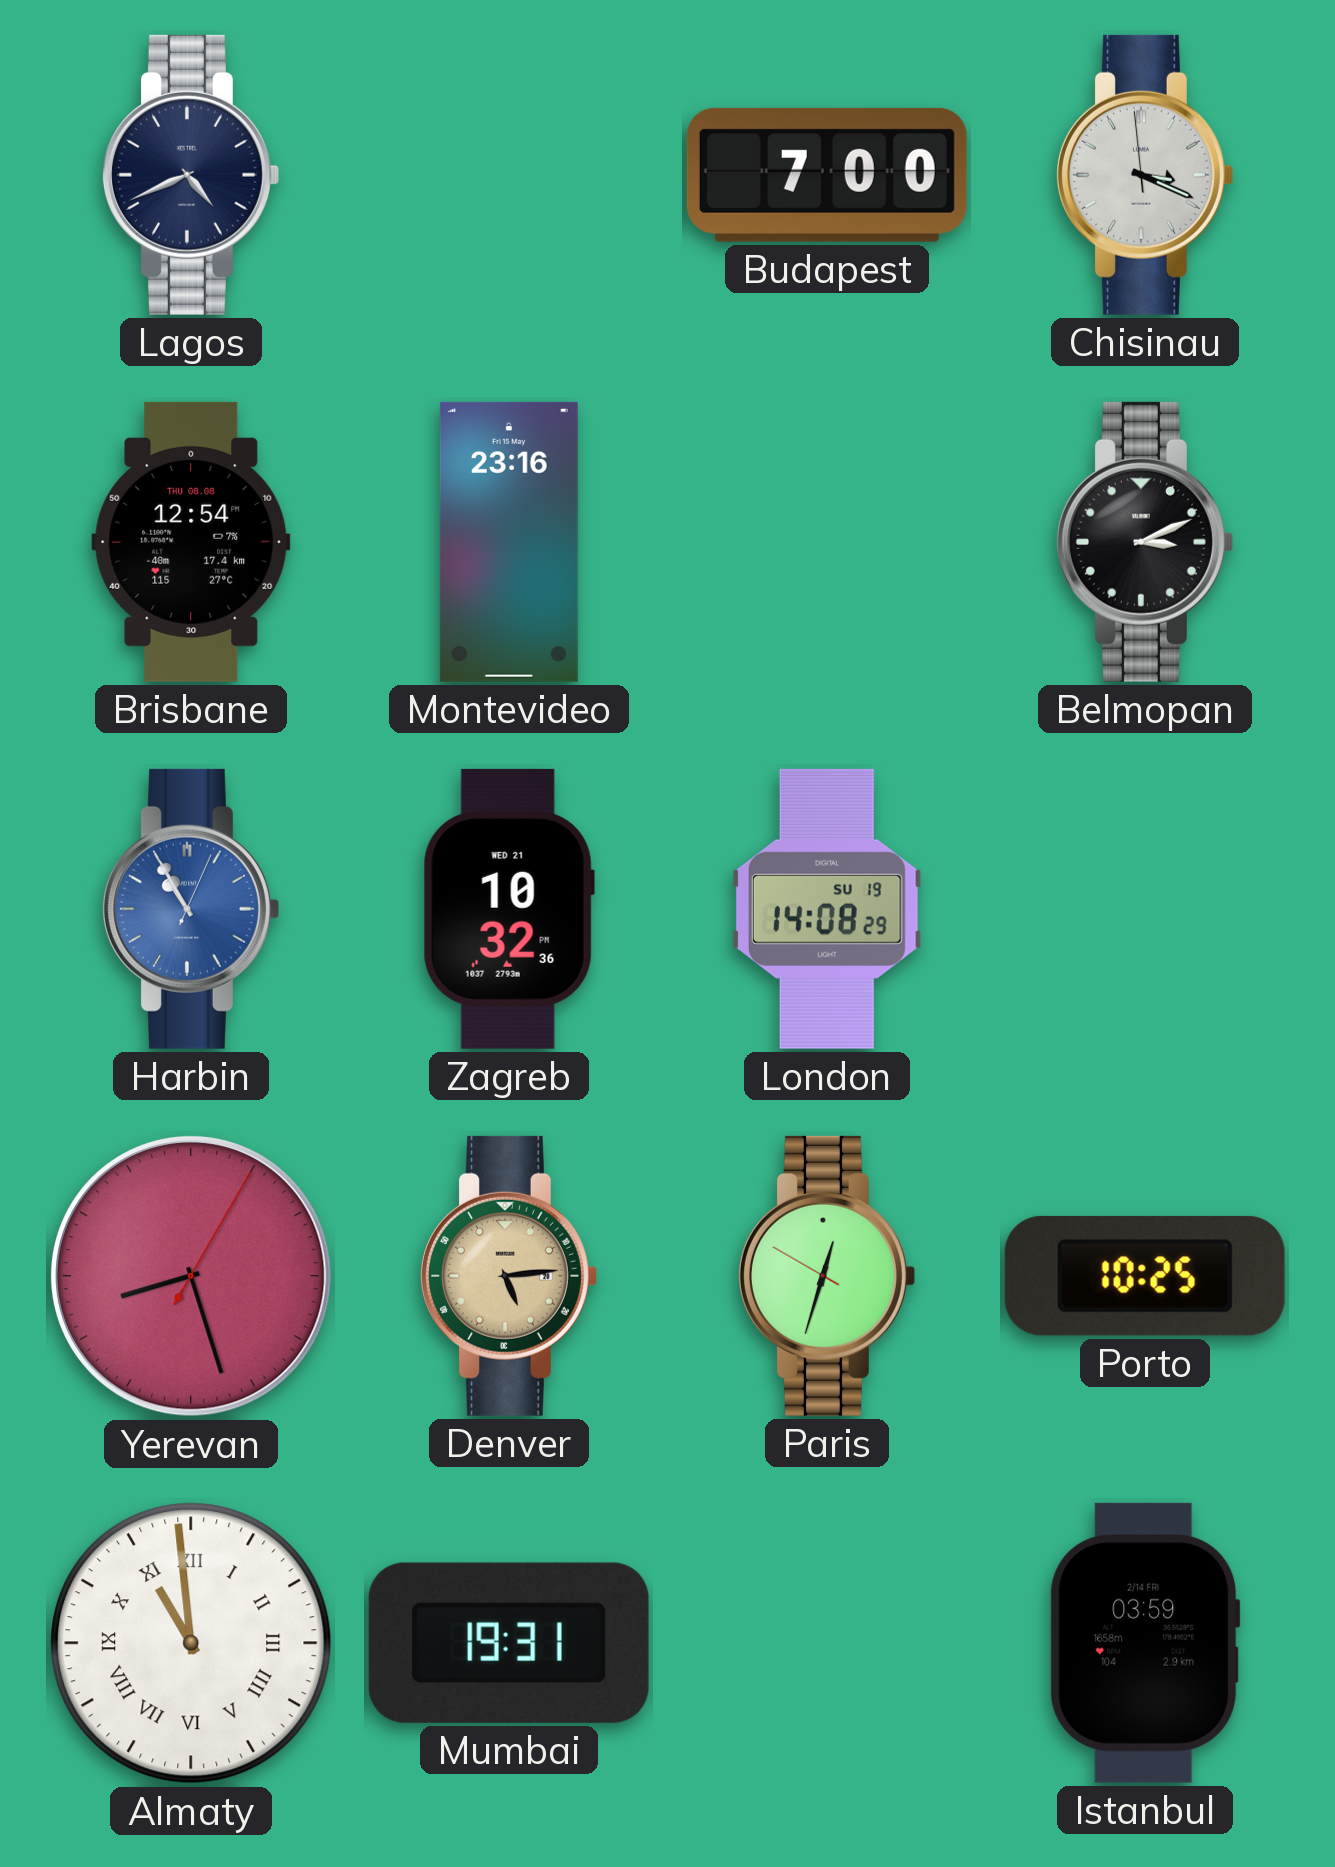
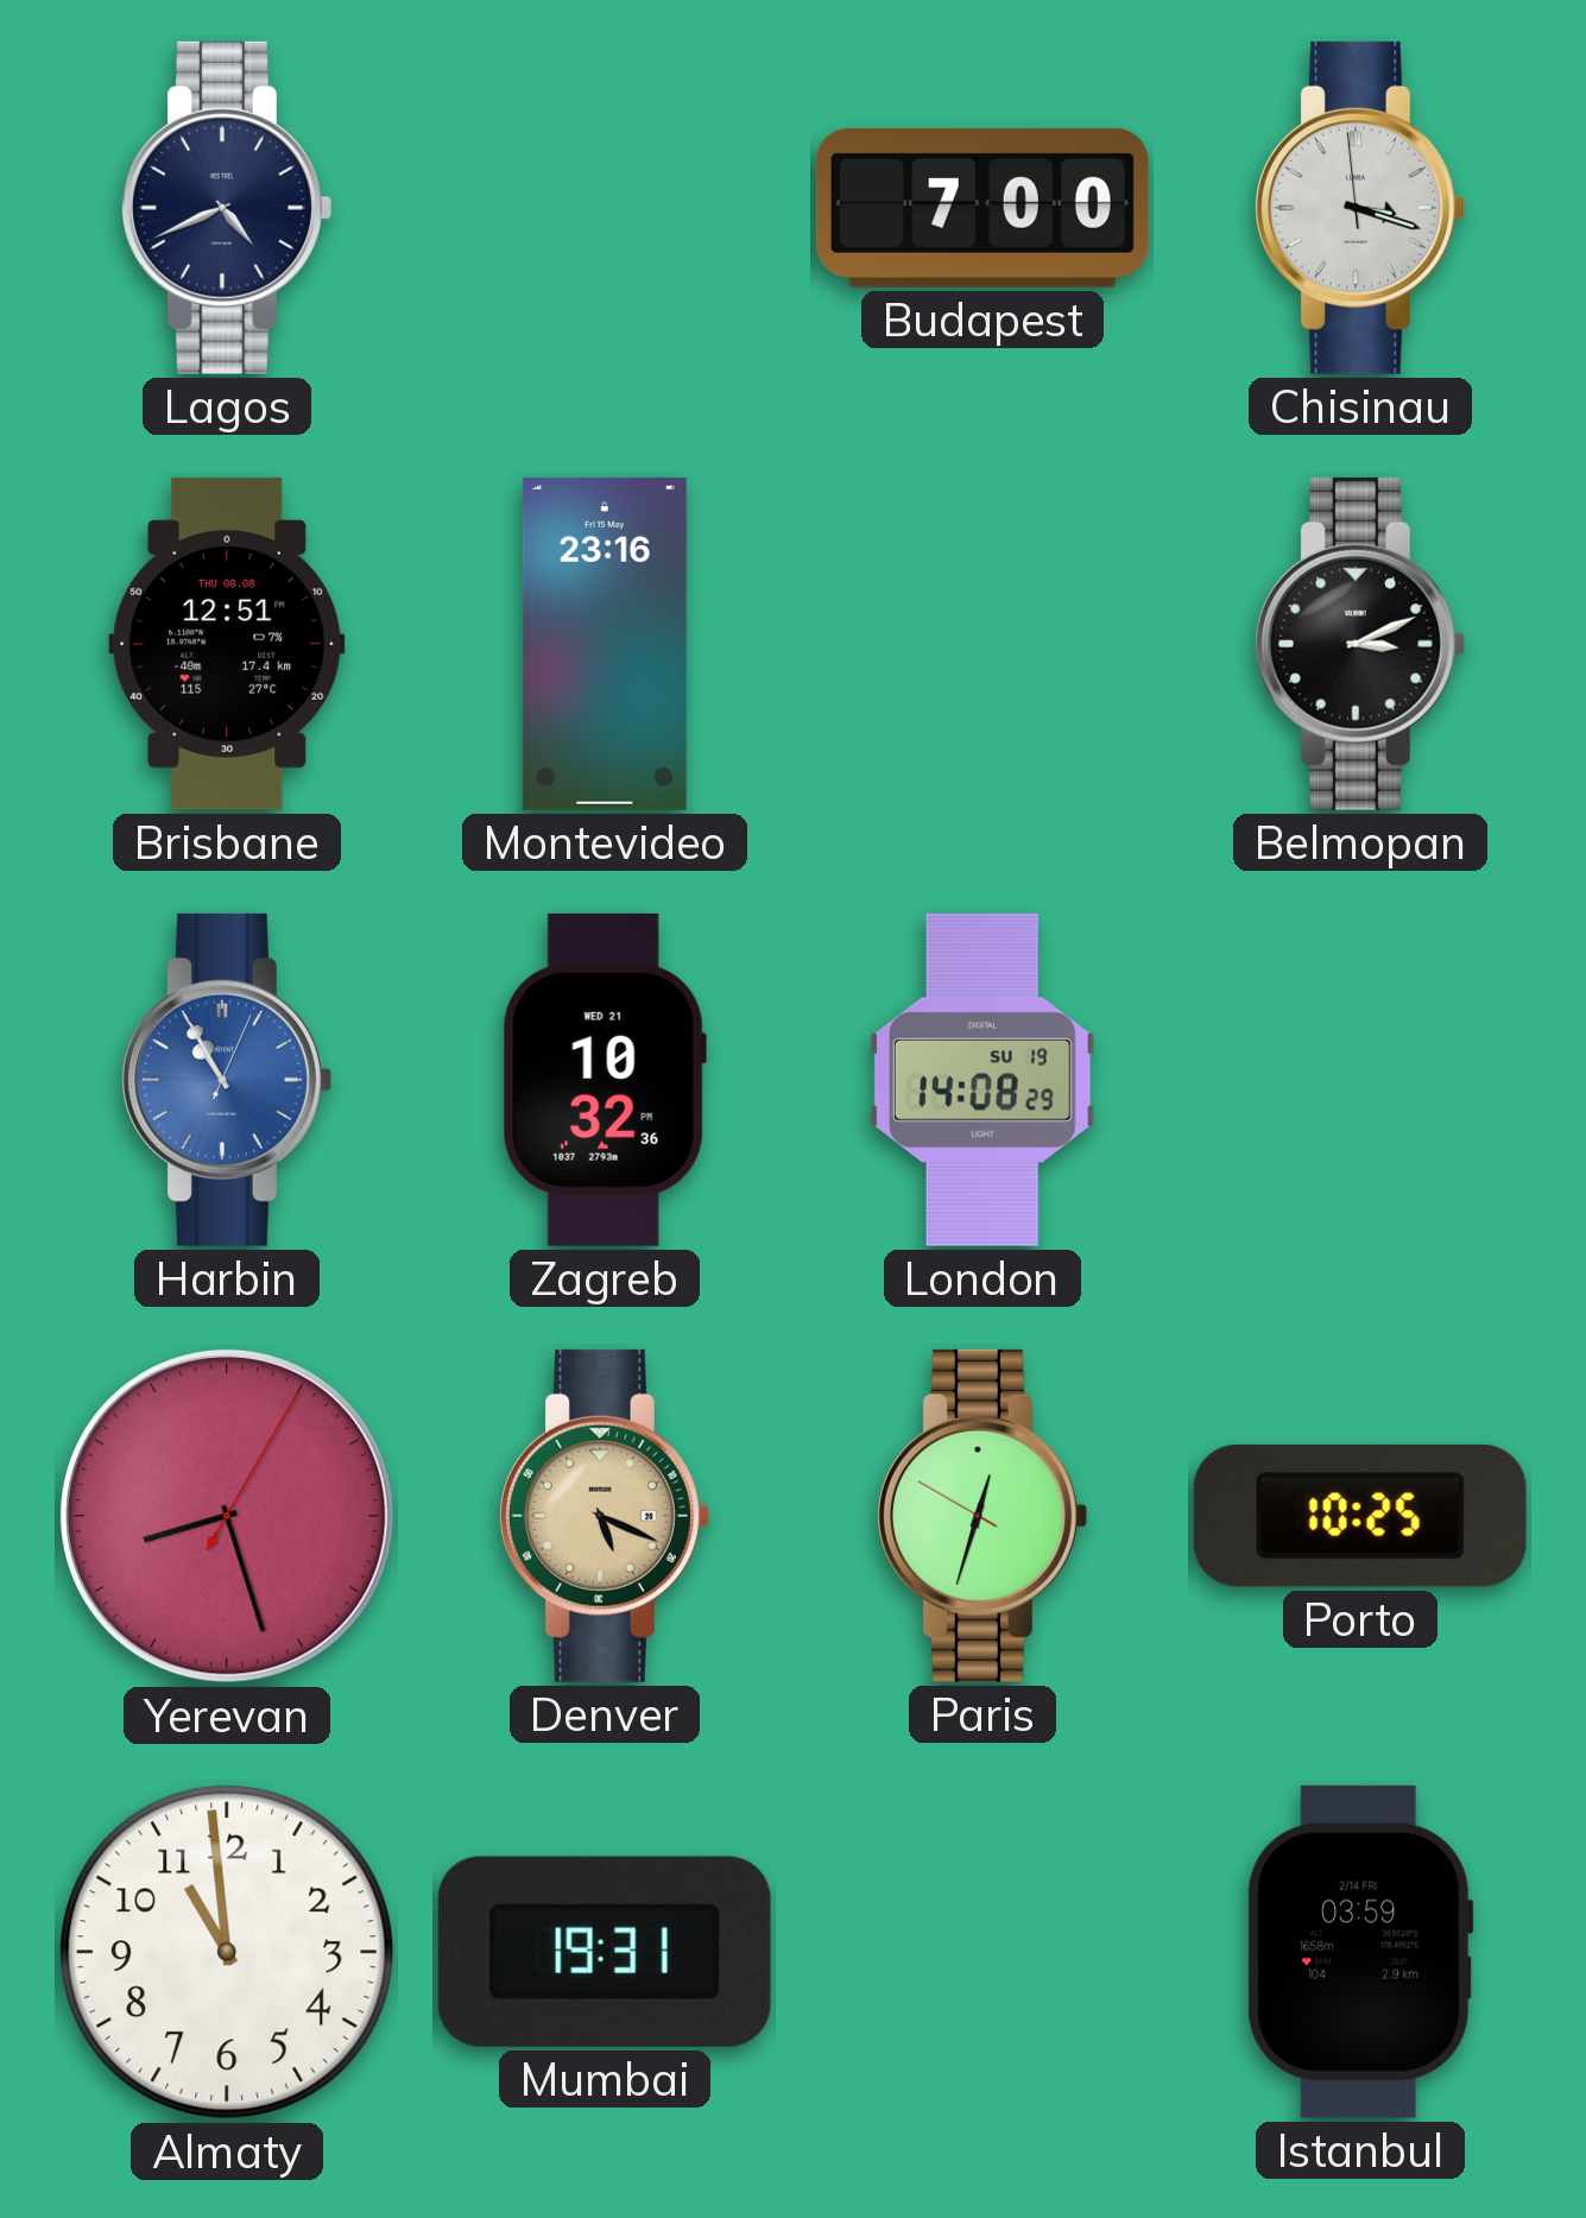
Chisinau: 3:18 -> 3:17
Brisbane: 12:54 -> 12:51
Denver: 5:14 -> 5:19
Almaty numerals: Roman -> Arabic
